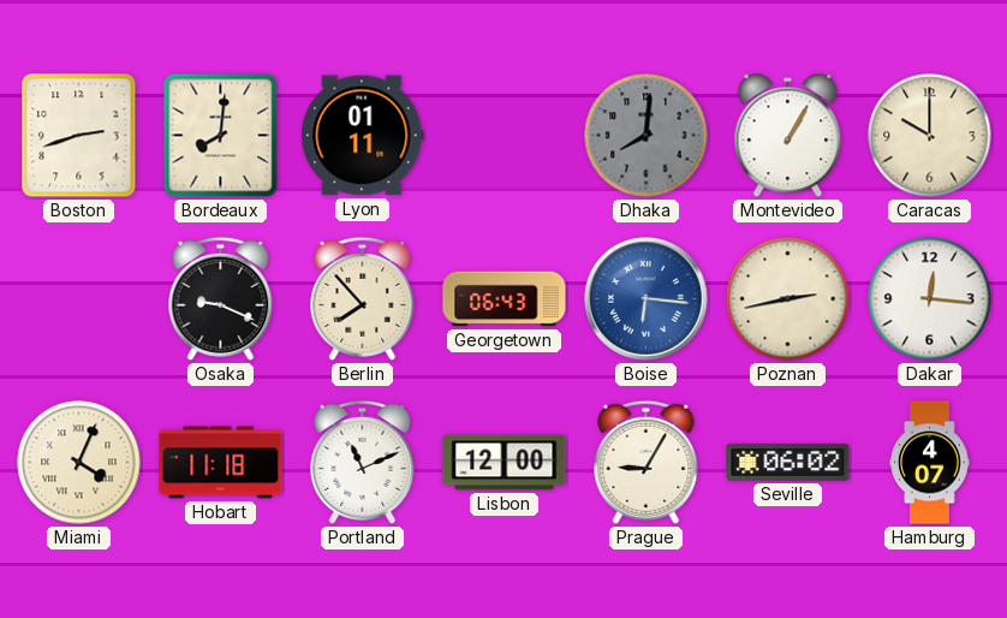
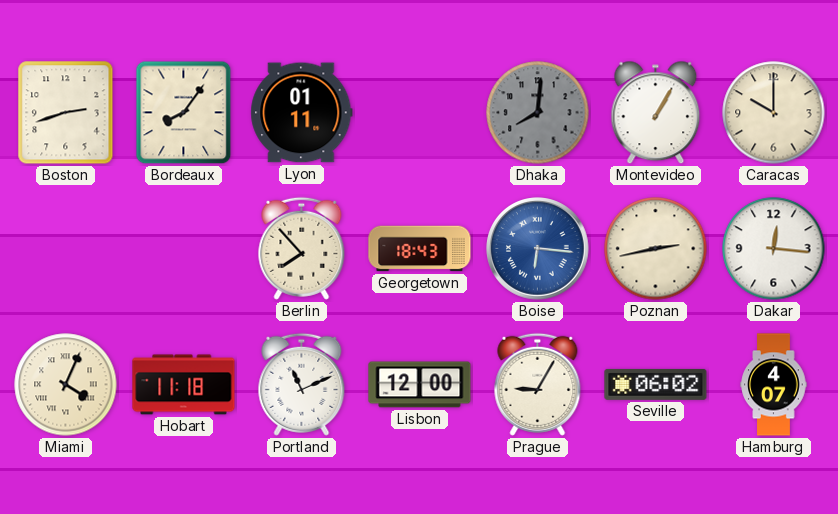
Bordeaux: 8:01 -> 8:06
Osaka: 9:19 -> none
Georgetown: 06:43 -> 18:43
